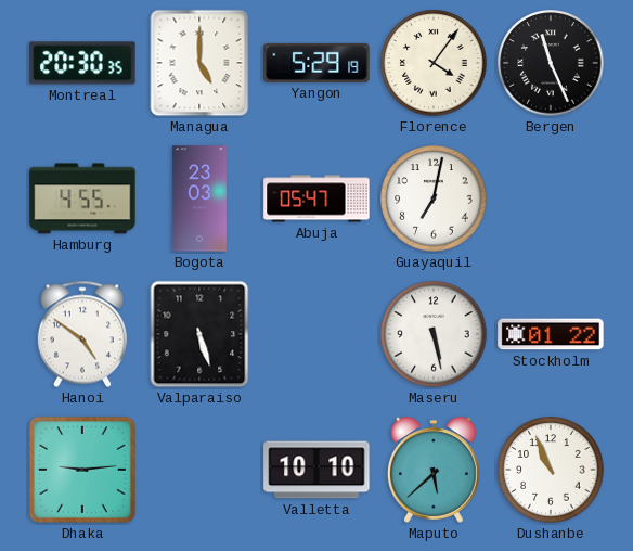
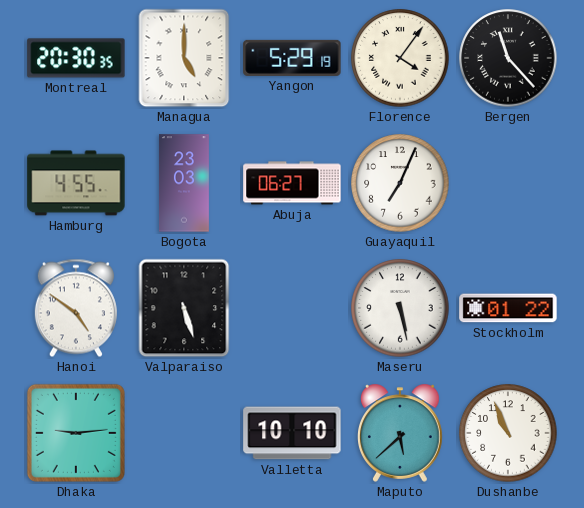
Bergen: 11:26 -> 11:23
Abuja: 05:47 -> 06:27
Guayaquil: 7:02 -> 7:04
